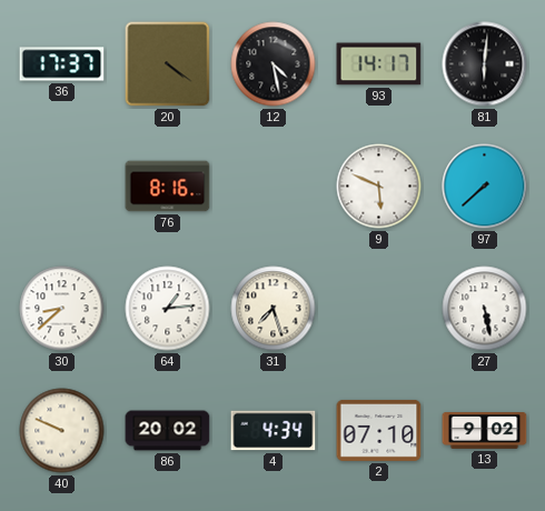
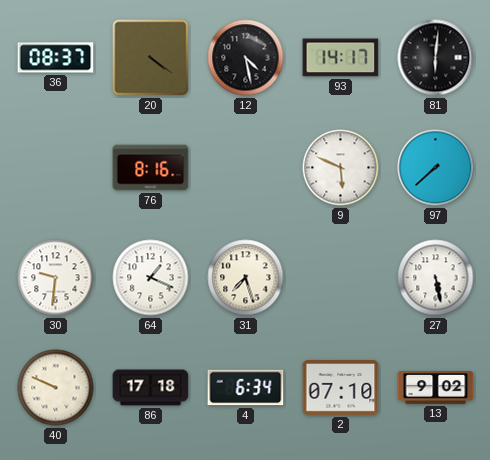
36: 17:37 -> 08:37
30: 8:38 -> 9:31
64: 1:14 -> 1:19
86: 20:02 -> 17:18
4: 4:34 -> 6:34
